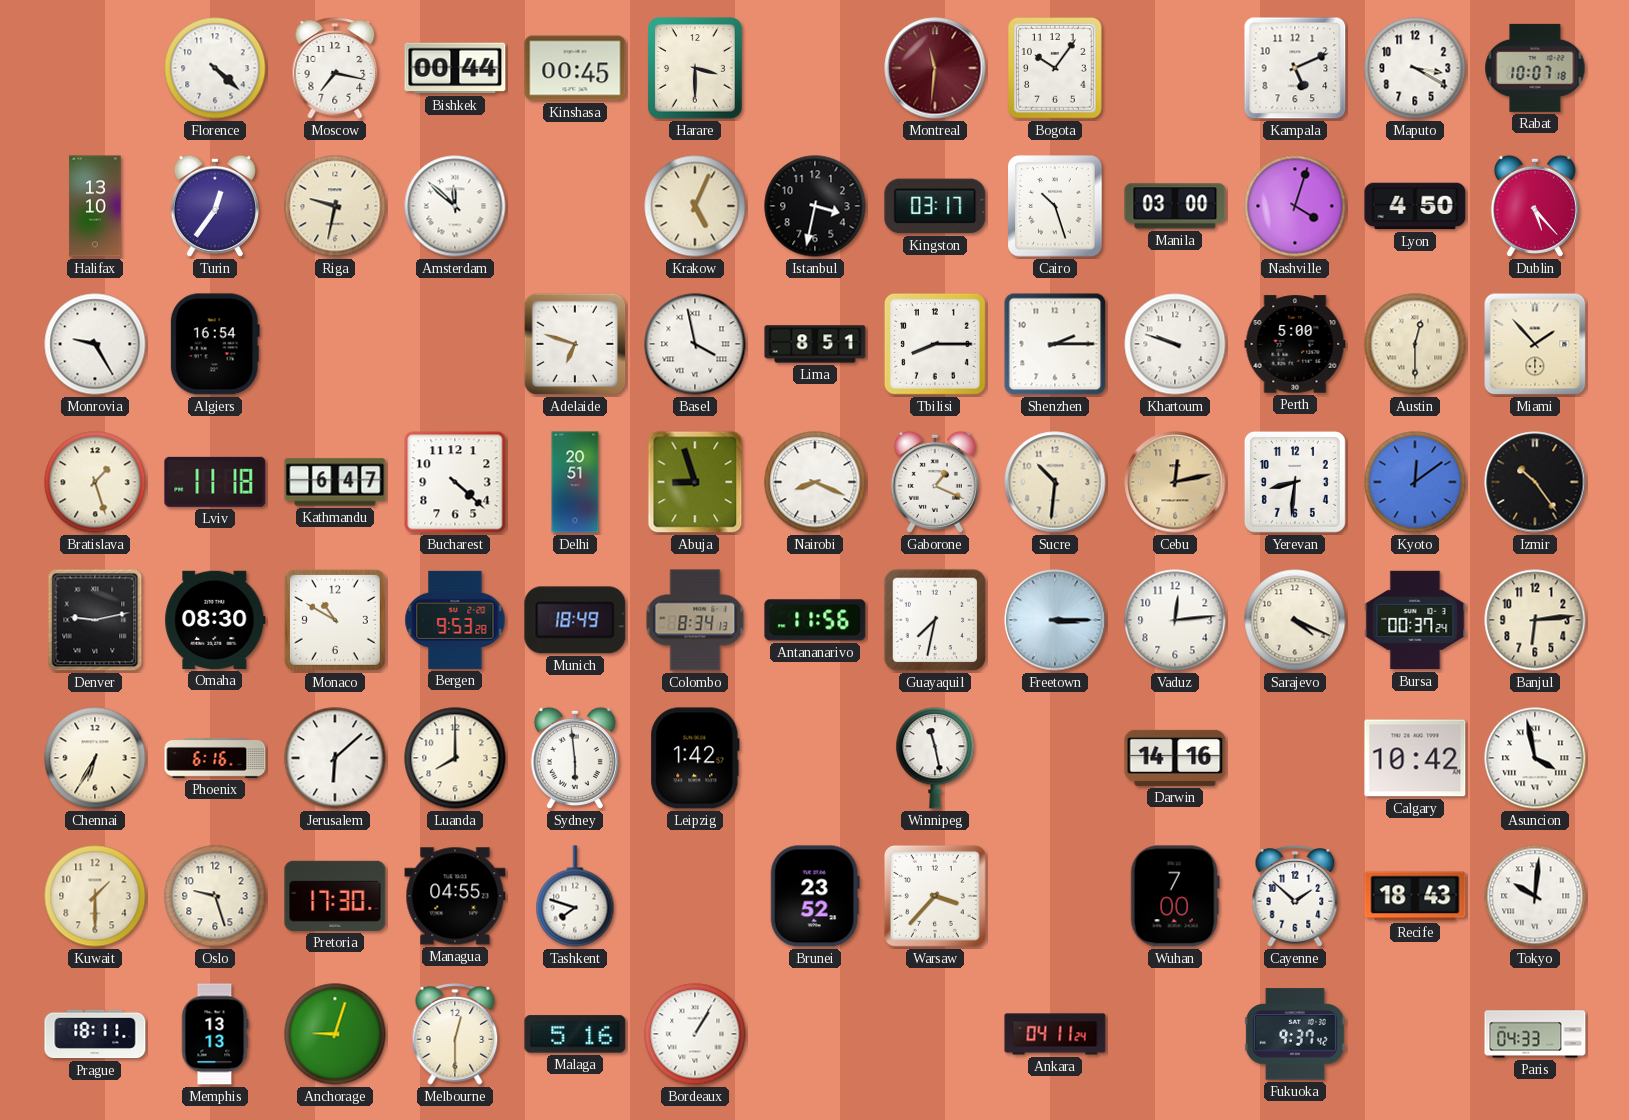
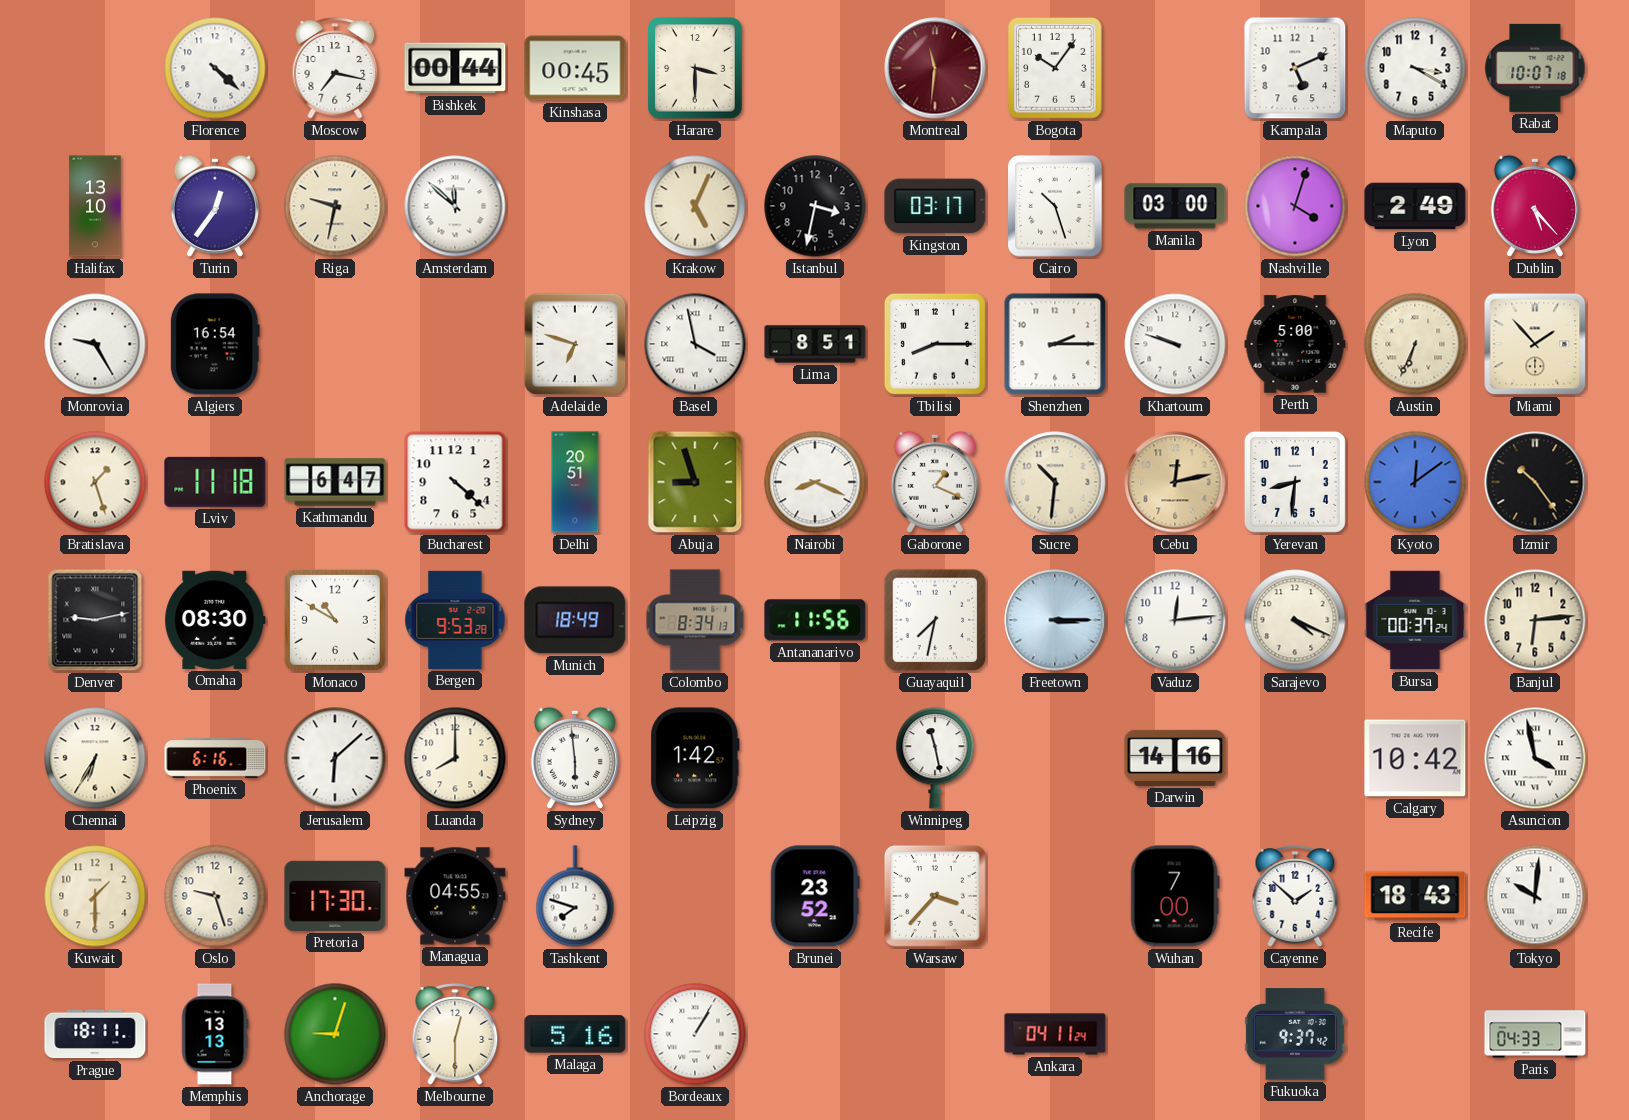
Lyon: 4:50 -> 2:49
Austin: 12:30 -> 6:34
